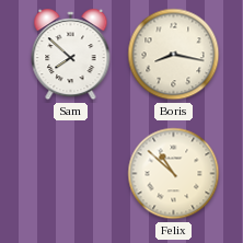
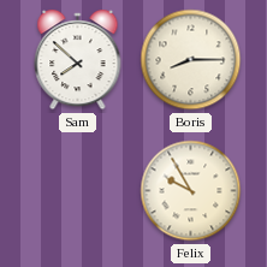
Boris: 8:17 -> 8:15
Felix: 10:52 -> 9:55
